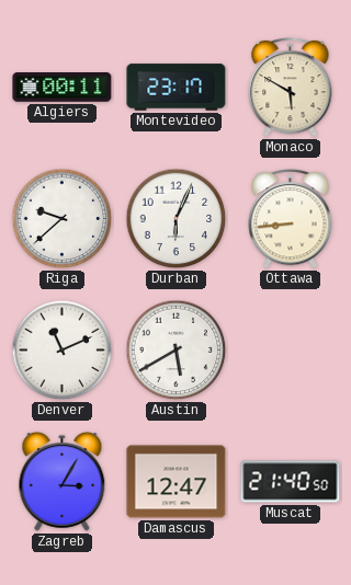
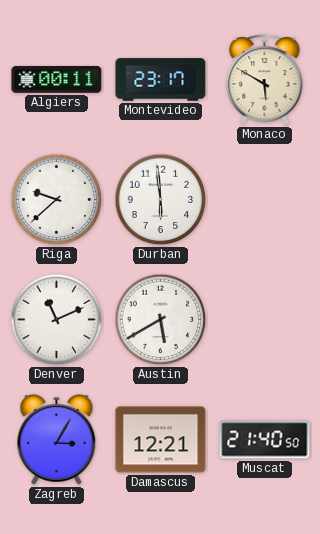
Durban: 6:04 -> 5:59
Ottawa: 8:44 -> none
Damascus: 12:47 -> 12:21
